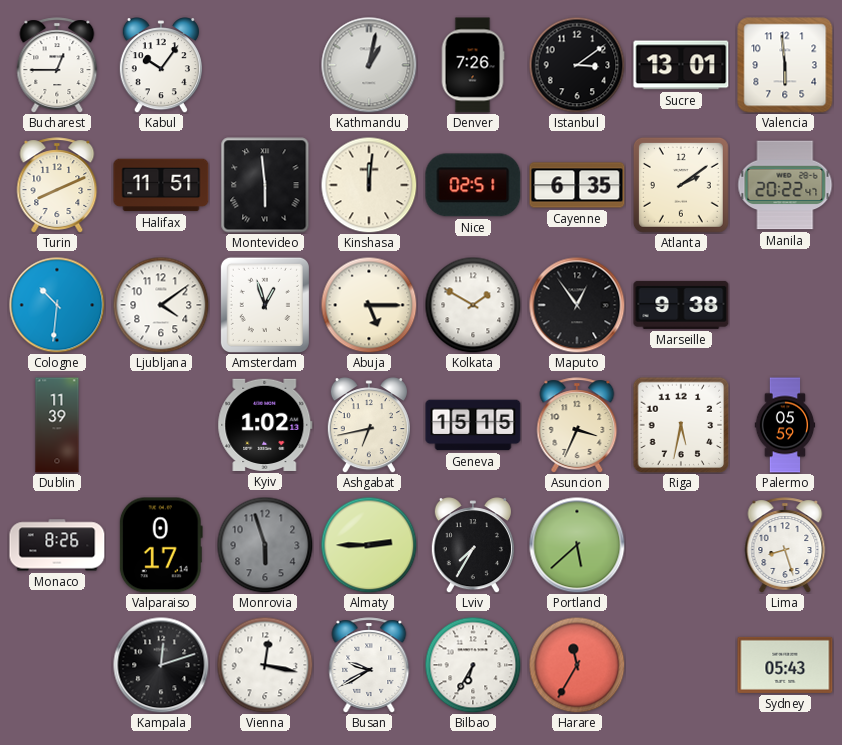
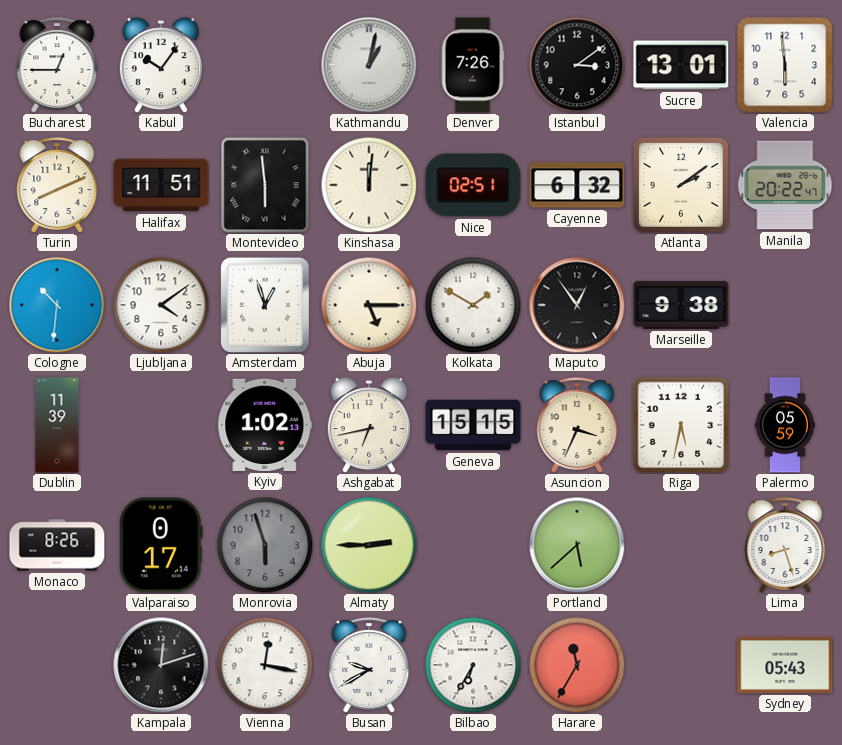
Cayenne: 6:35 -> 6:32
Lviv: 7:35 -> none
